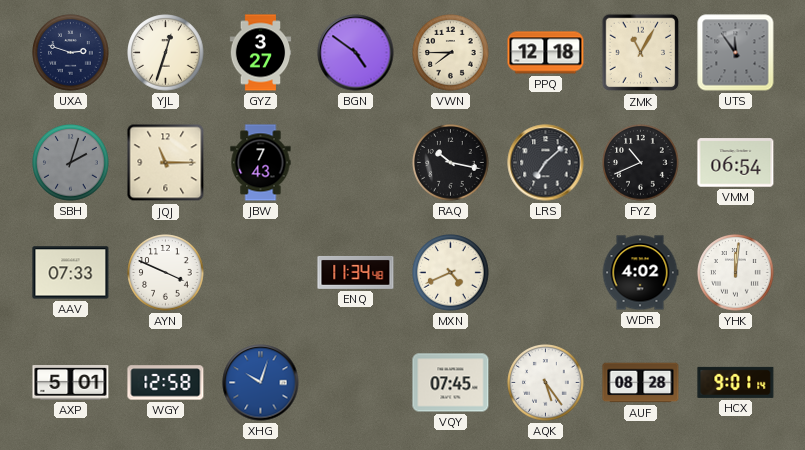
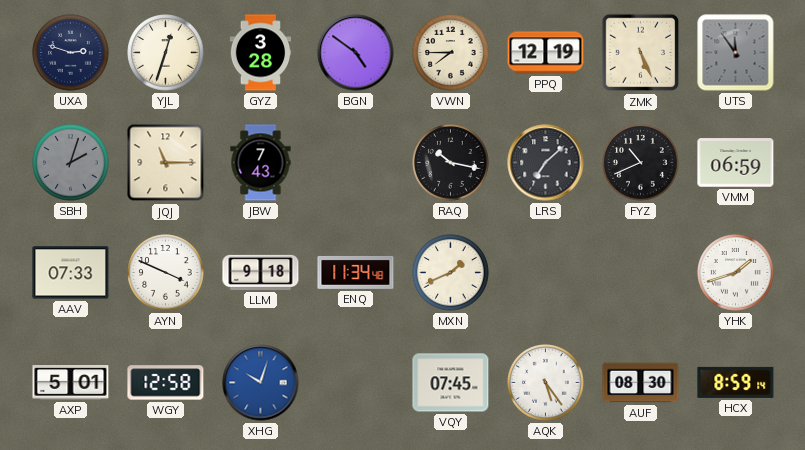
GYZ: 3:27 -> 3:28
PPQ: 12:18 -> 12:19
ZMK: 11:05 -> 5:26
VMM: 06:54 -> 06:59
LLM: none -> 9:18
MXN: 4:41 -> 1:41
WDR: 4:02 -> none
YHK: 12:01 -> 1:42
AUF: 08:28 -> 08:30
HCX: 9:01 -> 8:59
